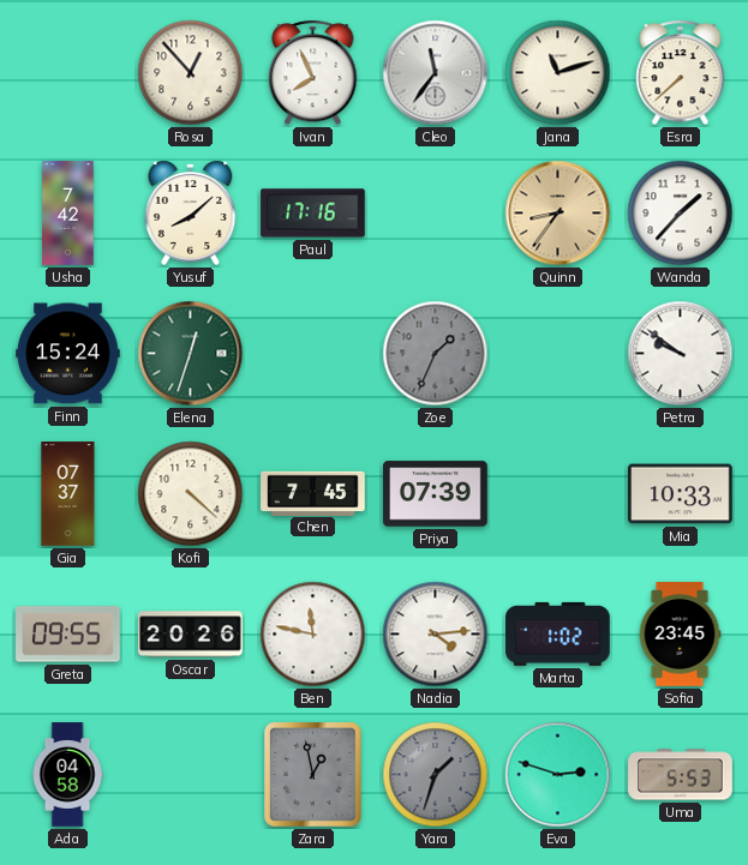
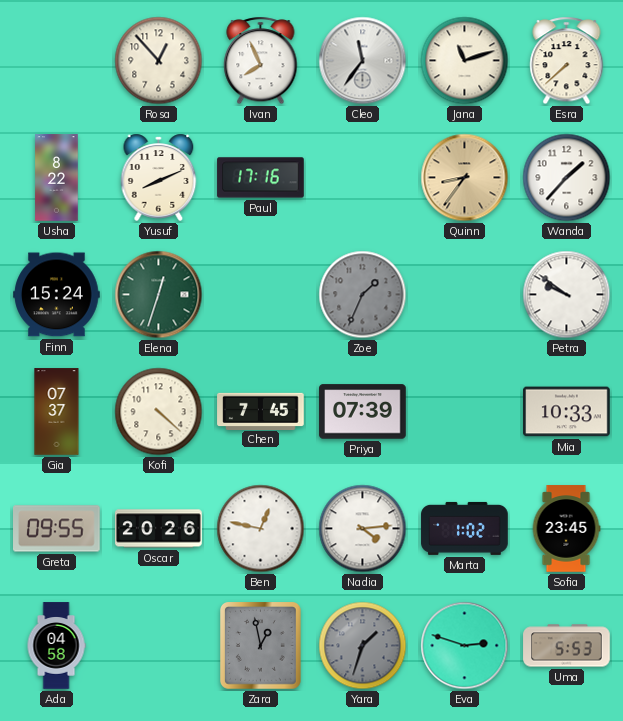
Usha: 7:42 -> 8:22
Yusuf: 8:08 -> 8:11
Ben: 11:47 -> 12:47
